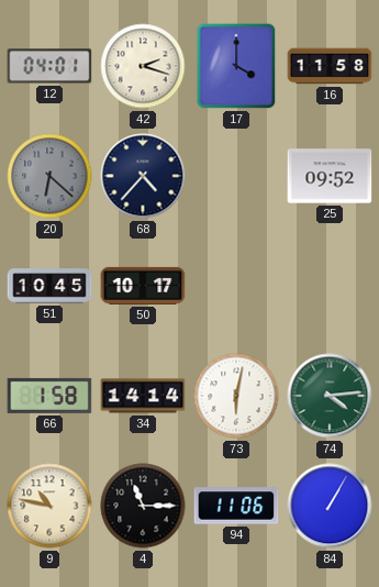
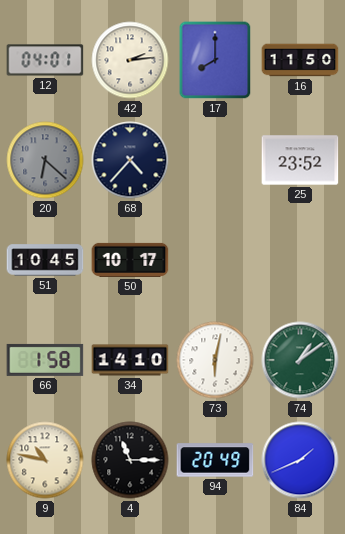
42: 2:18 -> 2:14
17: 4:00 -> 8:00
16: 11:58 -> 11:50
25: 09:52 -> 23:52
34: 14:14 -> 14:10
74: 4:14 -> 1:09
94: 11:06 -> 20:49
84: 1:05 -> 1:41
